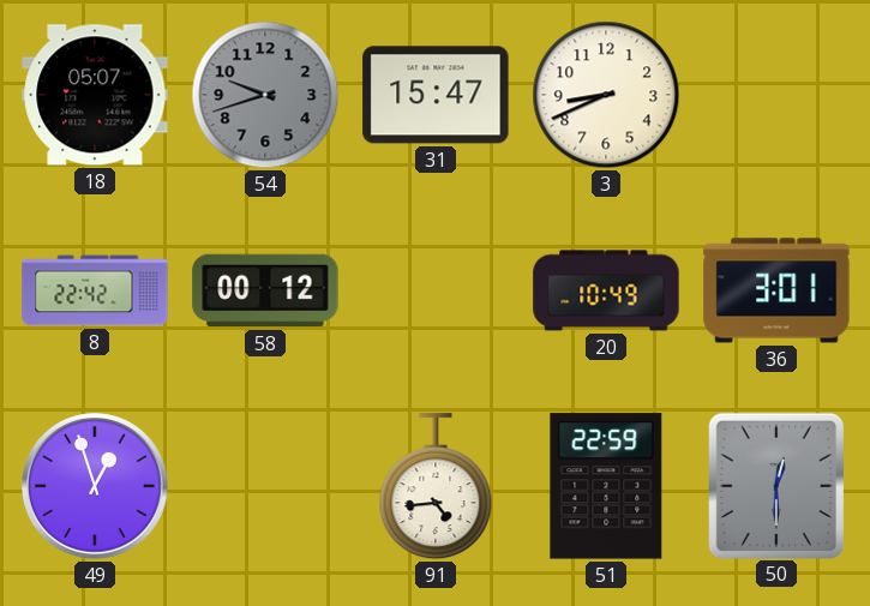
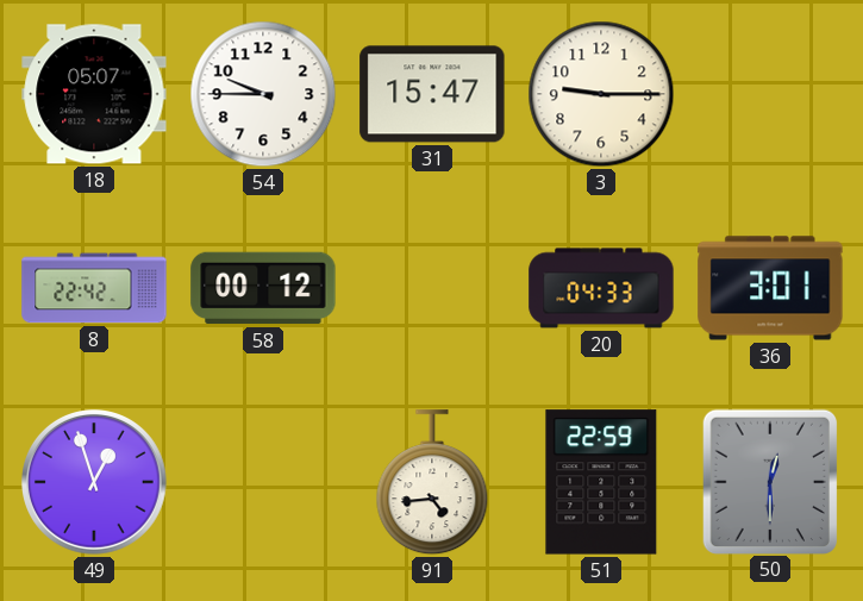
54: 9:42 -> 9:45
54 dial: grey -> white
3: 8:41 -> 9:15
20: 10:49 -> 04:33
